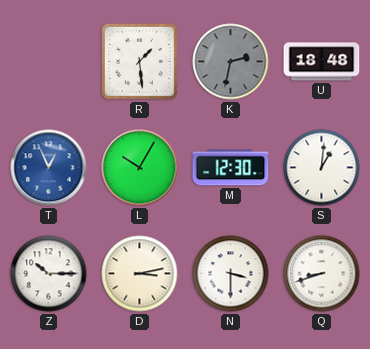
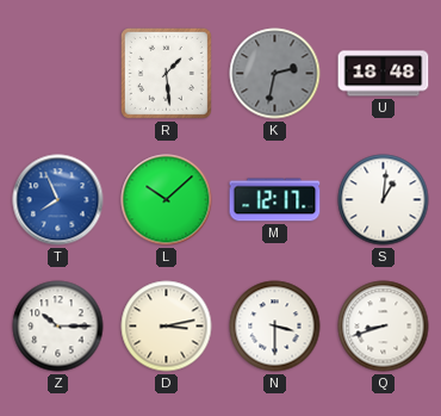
T: 12:56 -> 7:56
L: 10:05 -> 10:08
M: 12:30 -> 12:17
